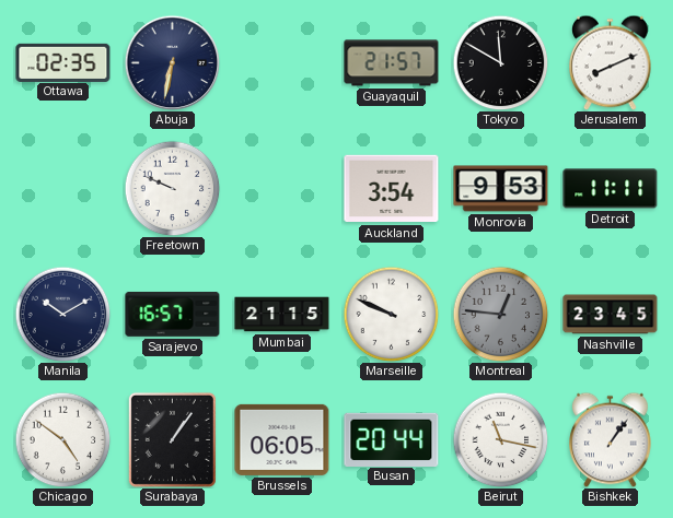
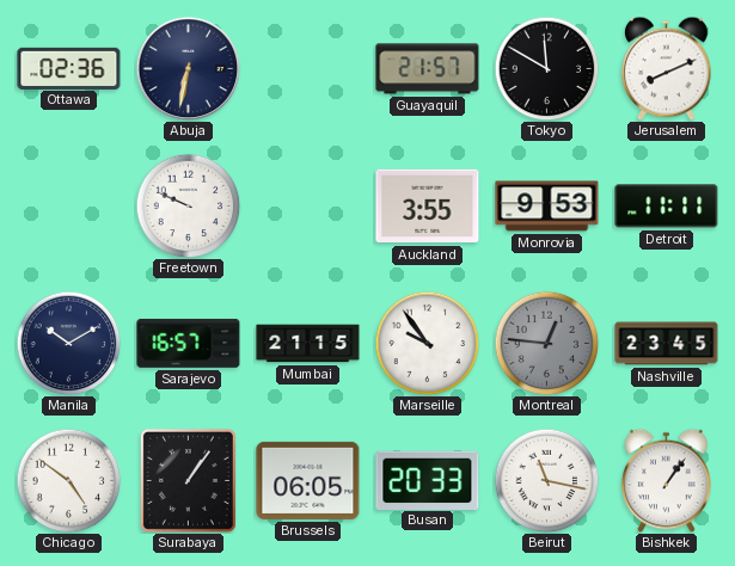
Ottawa: 02:35 -> 02:36
Auckland: 3:54 -> 3:55
Marseille: 9:49 -> 9:54
Busan: 20:44 -> 20:33
